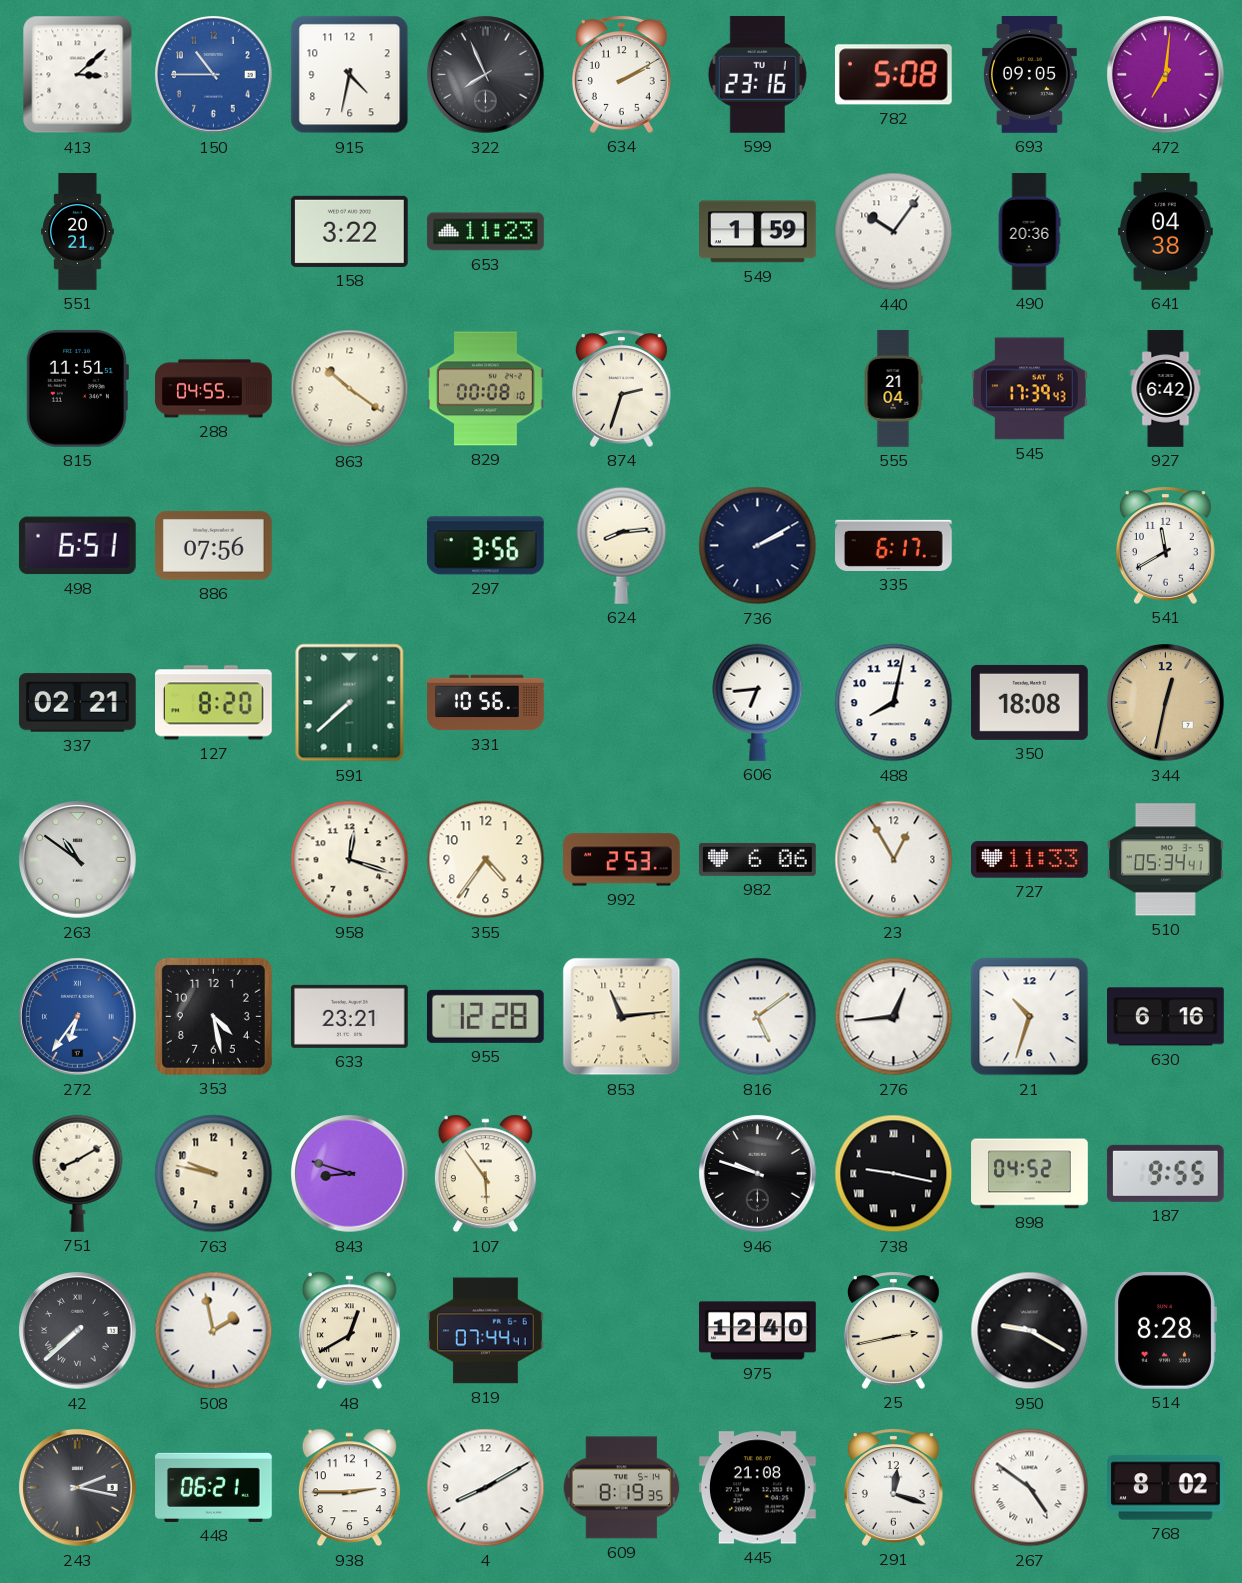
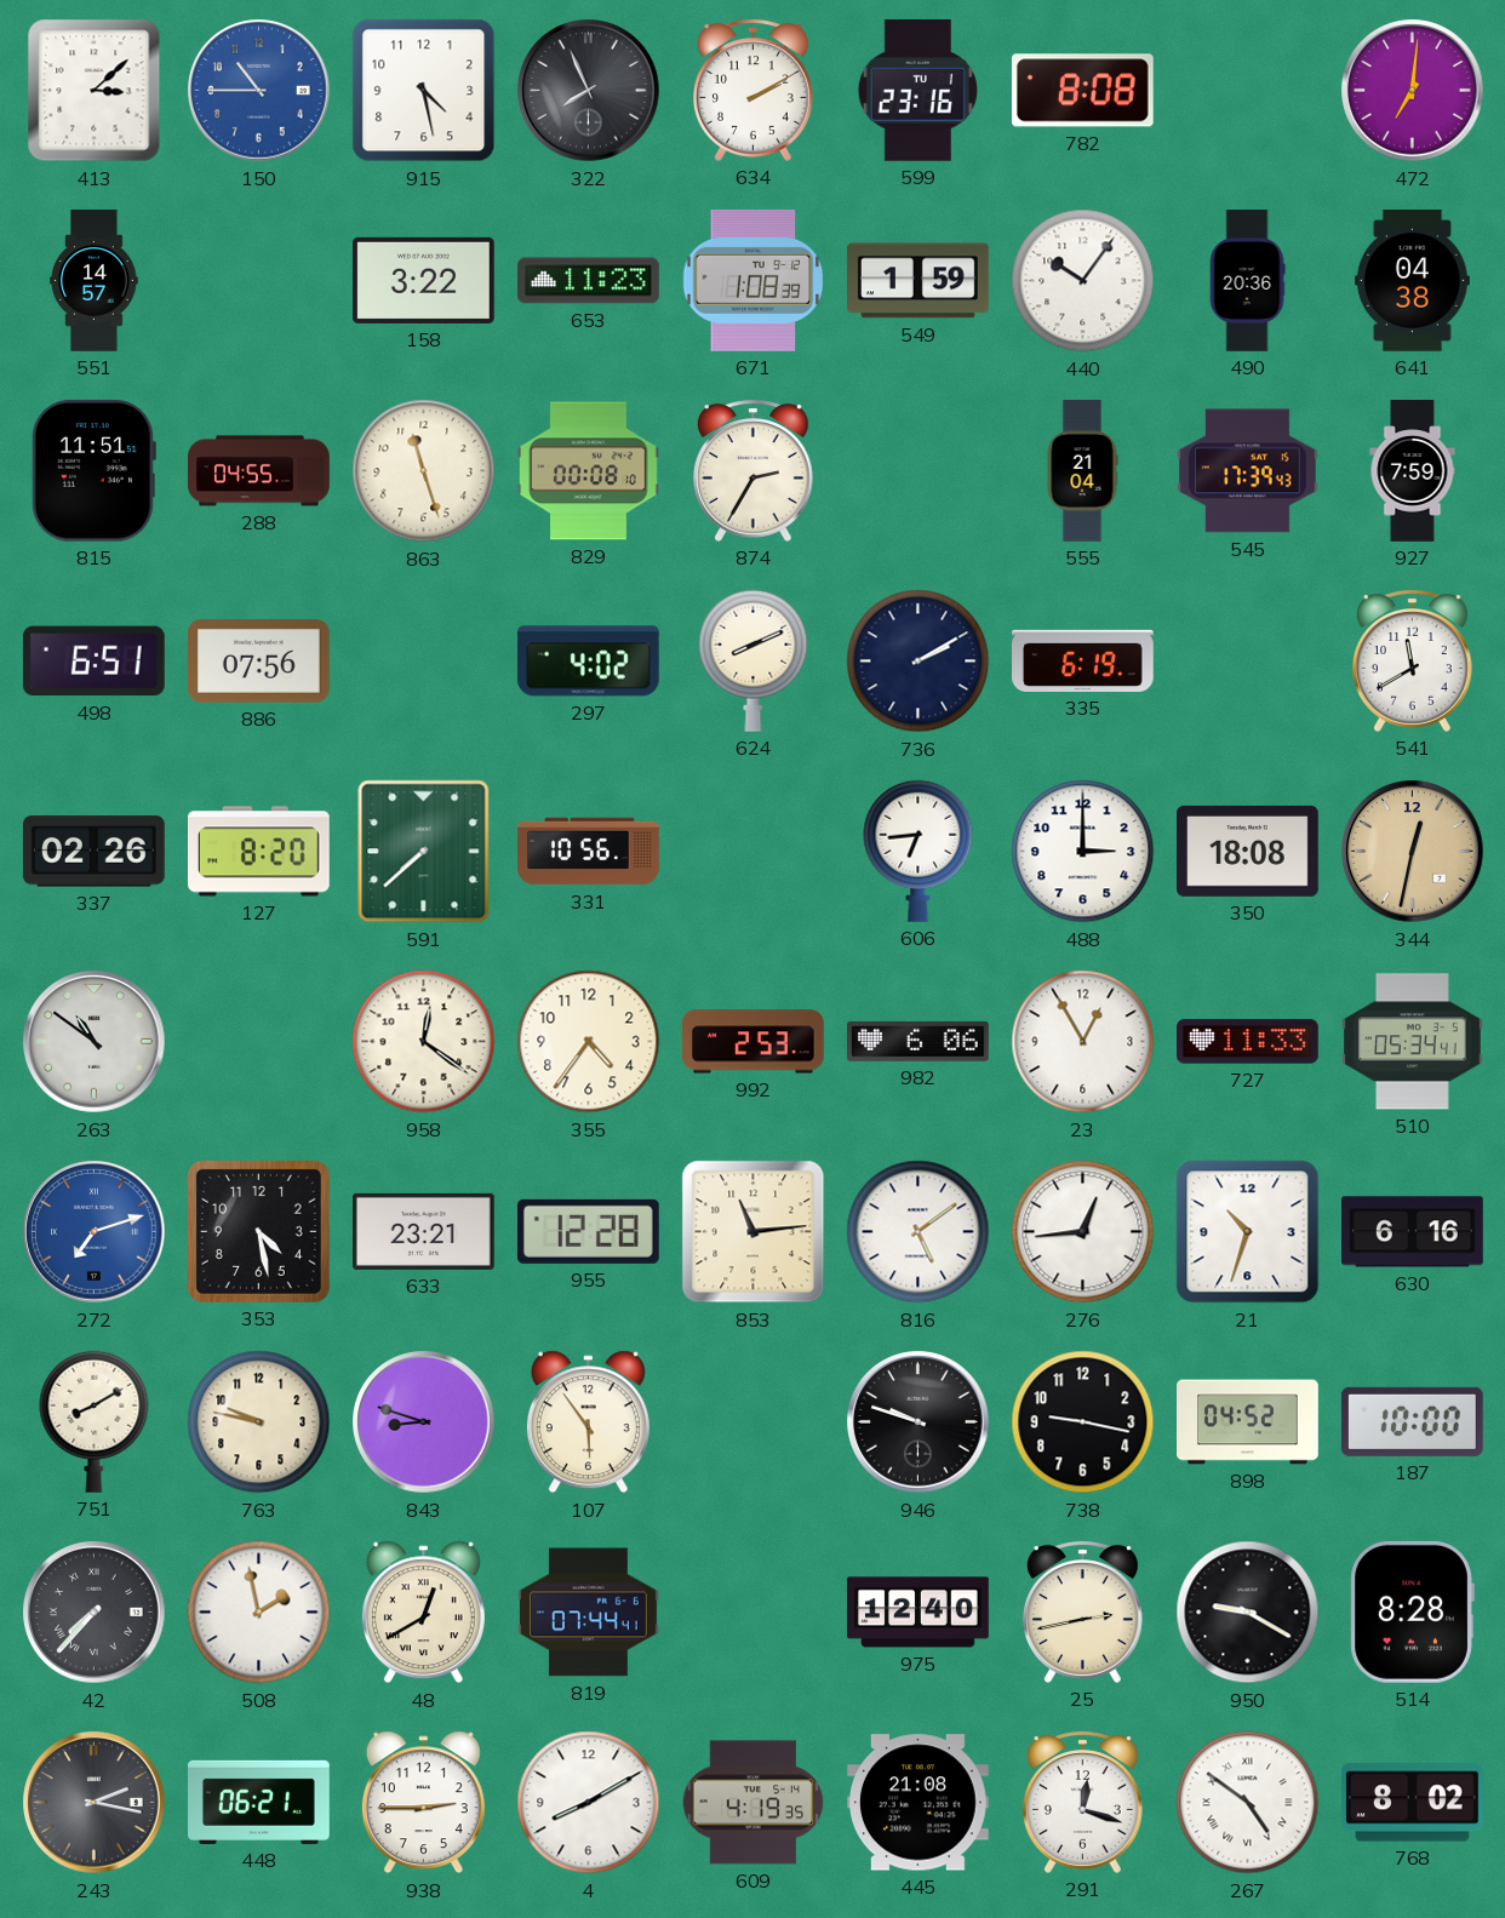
915: 4:32 -> 4:28
782: 5:08 -> 8:08
693: 09:05 -> none
551: 20:21 -> 14:57
671: none -> 1:08
863: 10:21 -> 11:27
874: 2:33 -> 2:35
927: 6:42 -> 7:59
297: 3:56 -> 4:02
624: 8:14 -> 8:11
335: 6:17 -> 6:19
337: 02:21 -> 02:26
488: 8:02 -> 3:00
958: 12:18 -> 12:21
272: 6:36 -> 7:12
738 numerals: Roman -> Arabic
187: 9:55 -> 10:00
42: 7:38 -> 7:37
609: 8:19 -> 4:19
